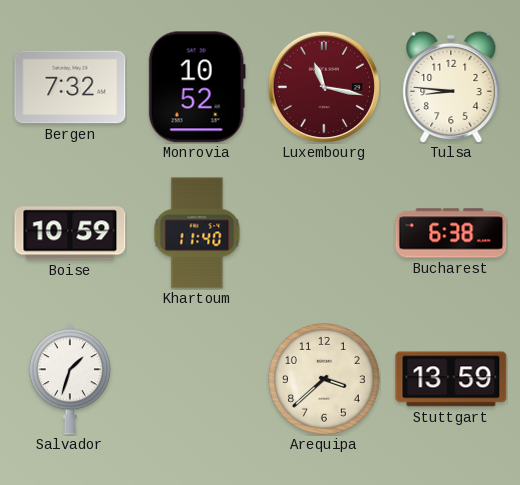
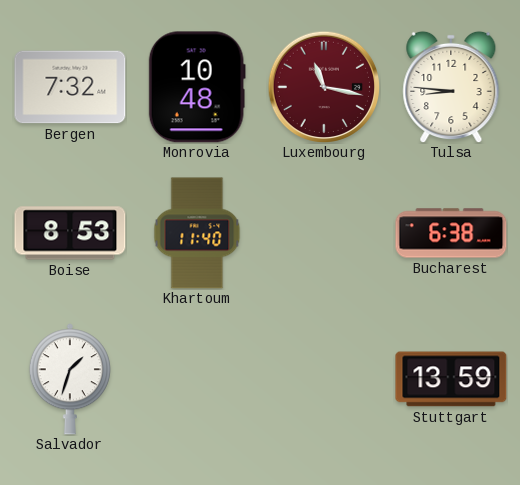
Monrovia: 10:52 -> 10:48
Boise: 10:59 -> 8:53
Arequipa: 3:38 -> none
